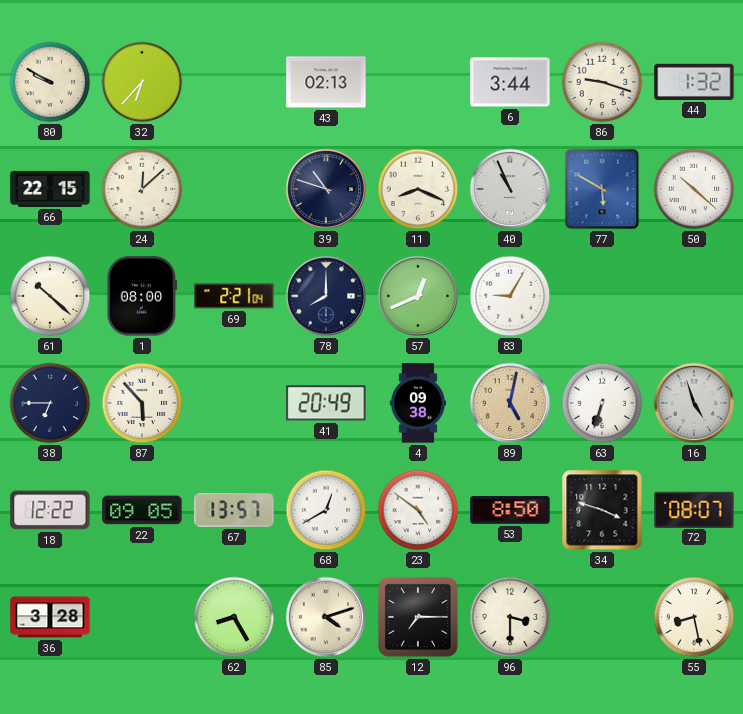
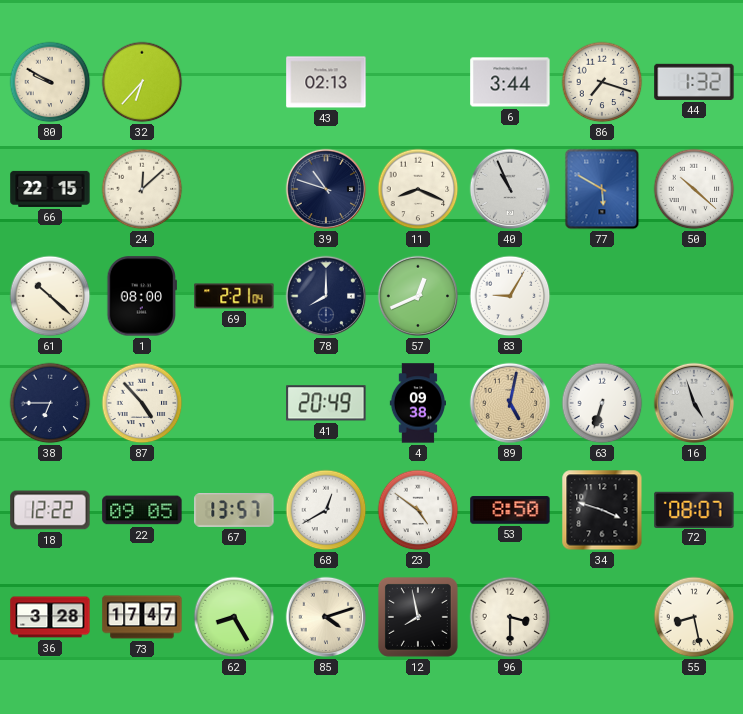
86: 9:18 -> 7:18
87: 5:53 -> 4:53
73: none -> 17:47
12: 7:15 -> 7:58
